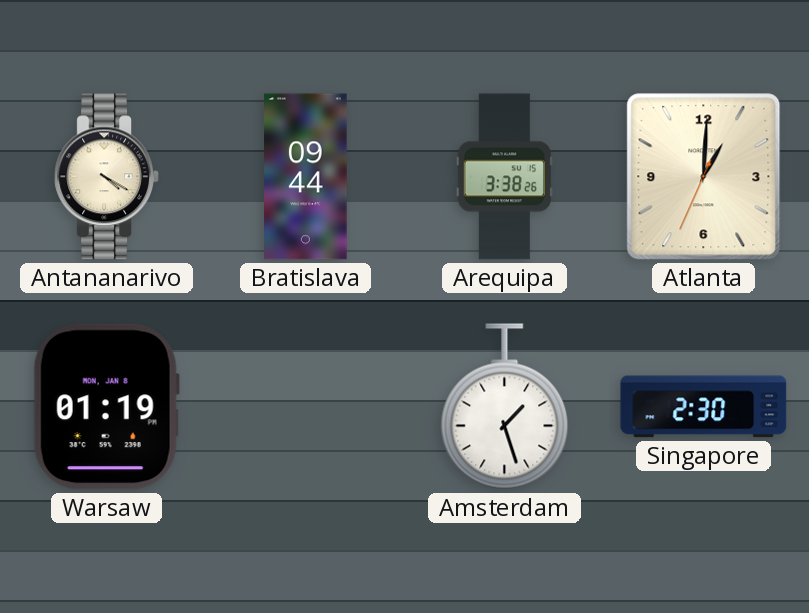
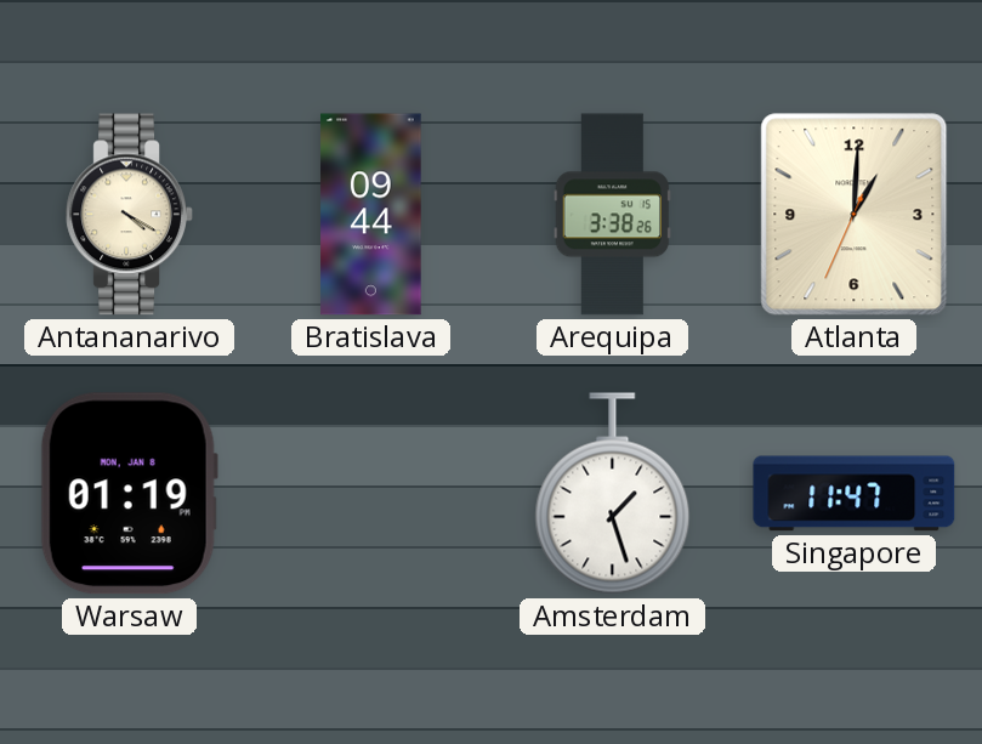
Singapore: 2:30 -> 11:47
